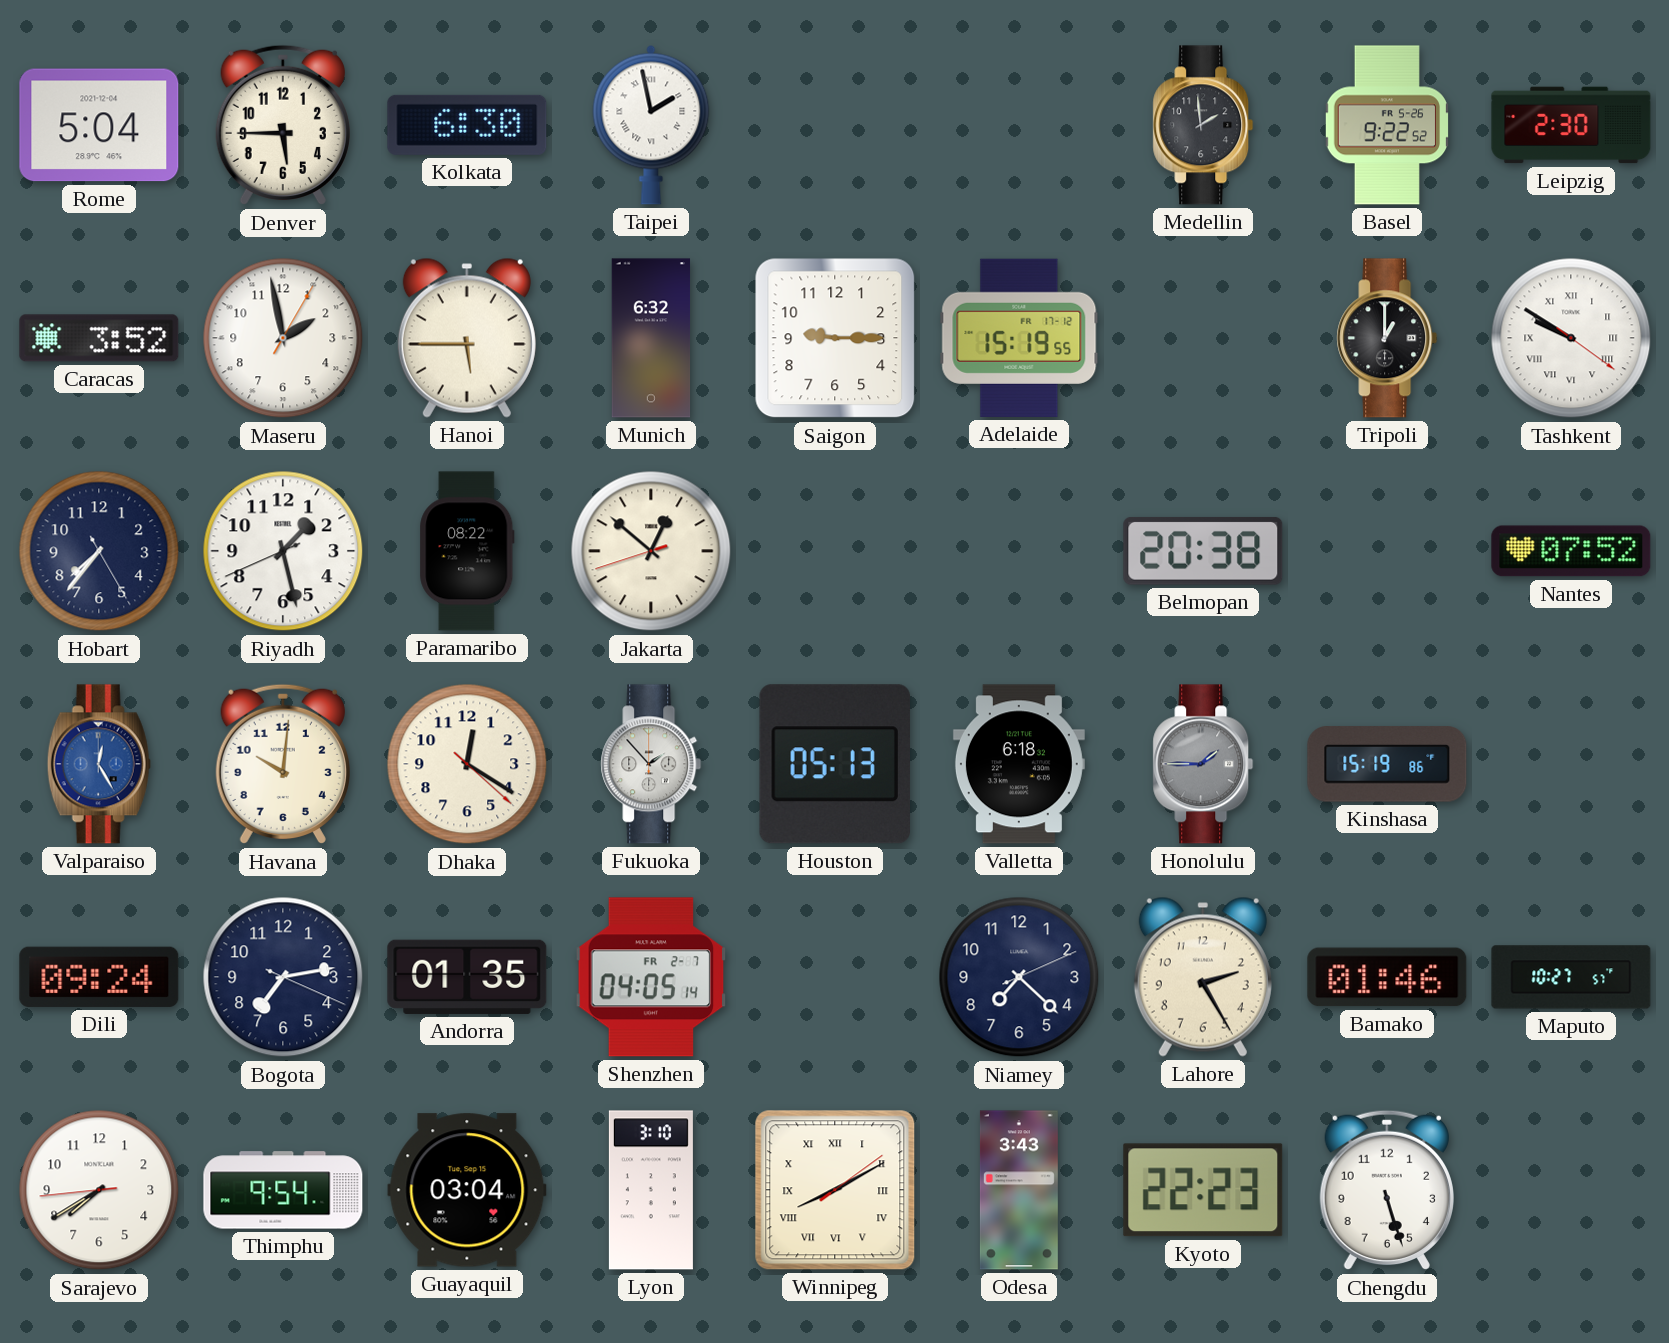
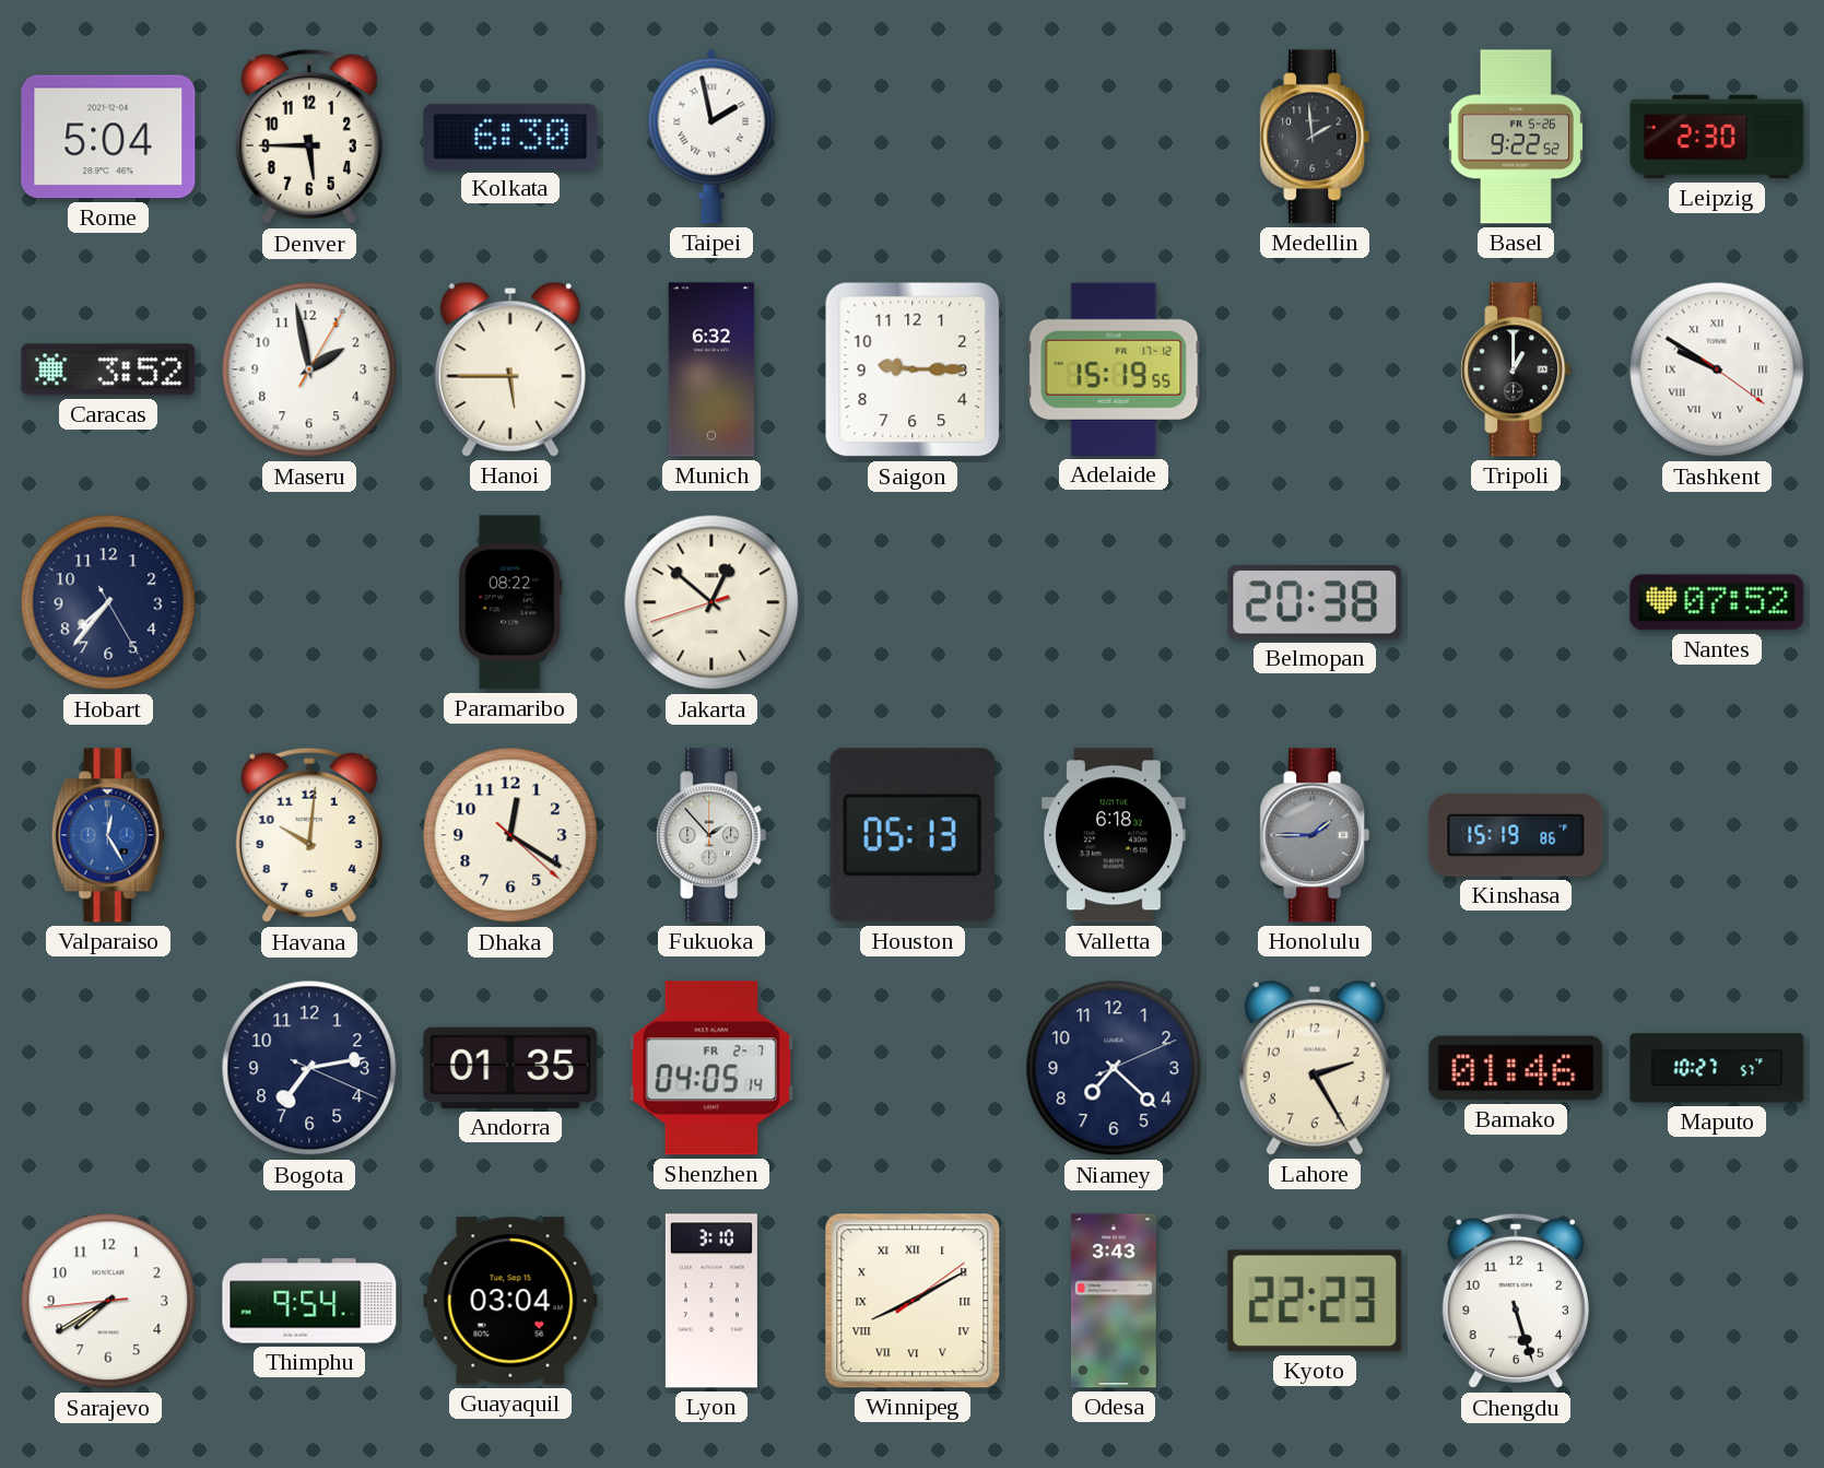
Riyadh: 1:27 -> none
Dili: 09:24 -> none
